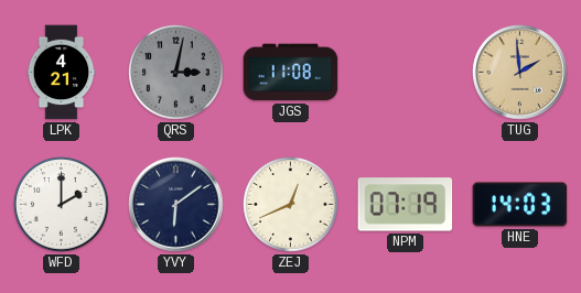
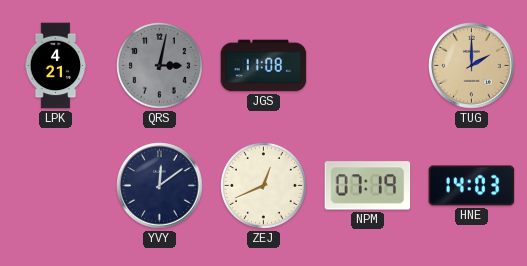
TUG: 1:59 -> 2:00
WFD: 2:00 -> none
YVY: 6:09 -> 12:09
